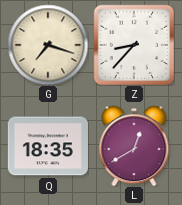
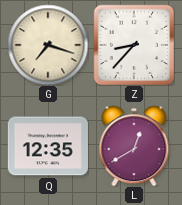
Q: 18:35 -> 12:35
